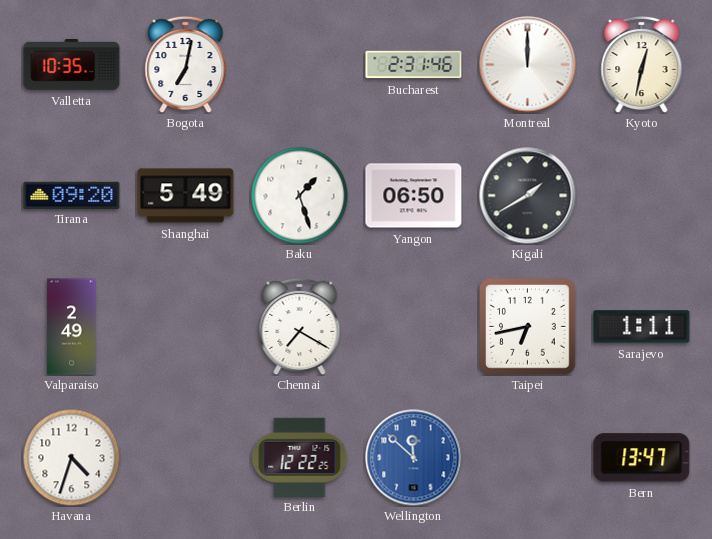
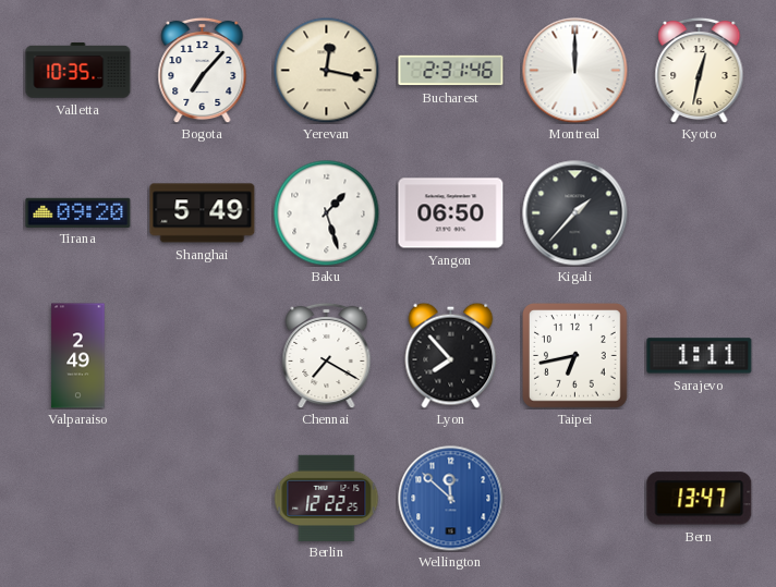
Bogota: 7:02 -> 7:07
Yerevan: none -> 12:17
Kigali: 1:40 -> 1:37
Lyon: none -> 7:53
Havana: 4:33 -> none
